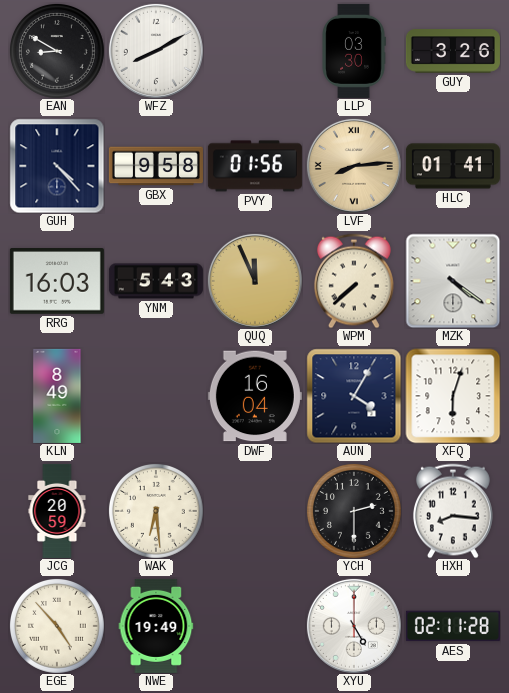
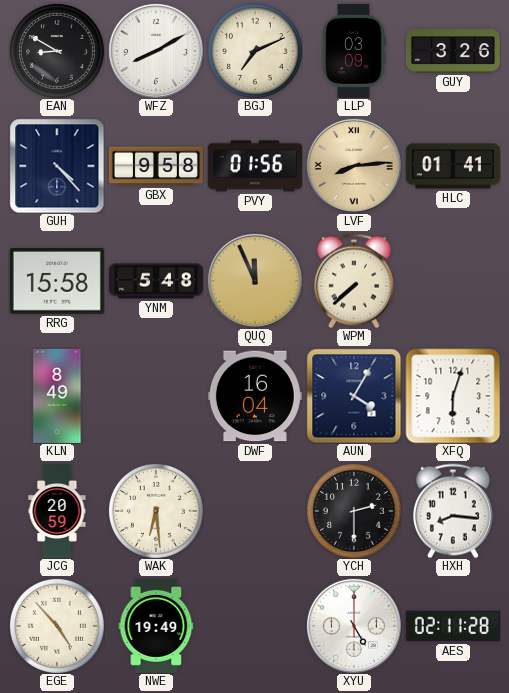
BGJ: none -> 7:11
LLP: 03:30 -> 03:09
RRG: 16:03 -> 15:58
YNM: 5:43 -> 5:48
MZK: 4:21 -> none
